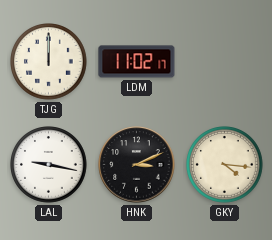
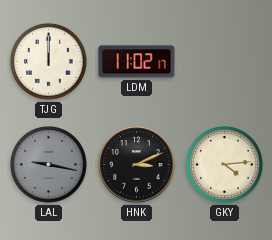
LAL dial: white -> grey
GKY: 4:16 -> 4:14
